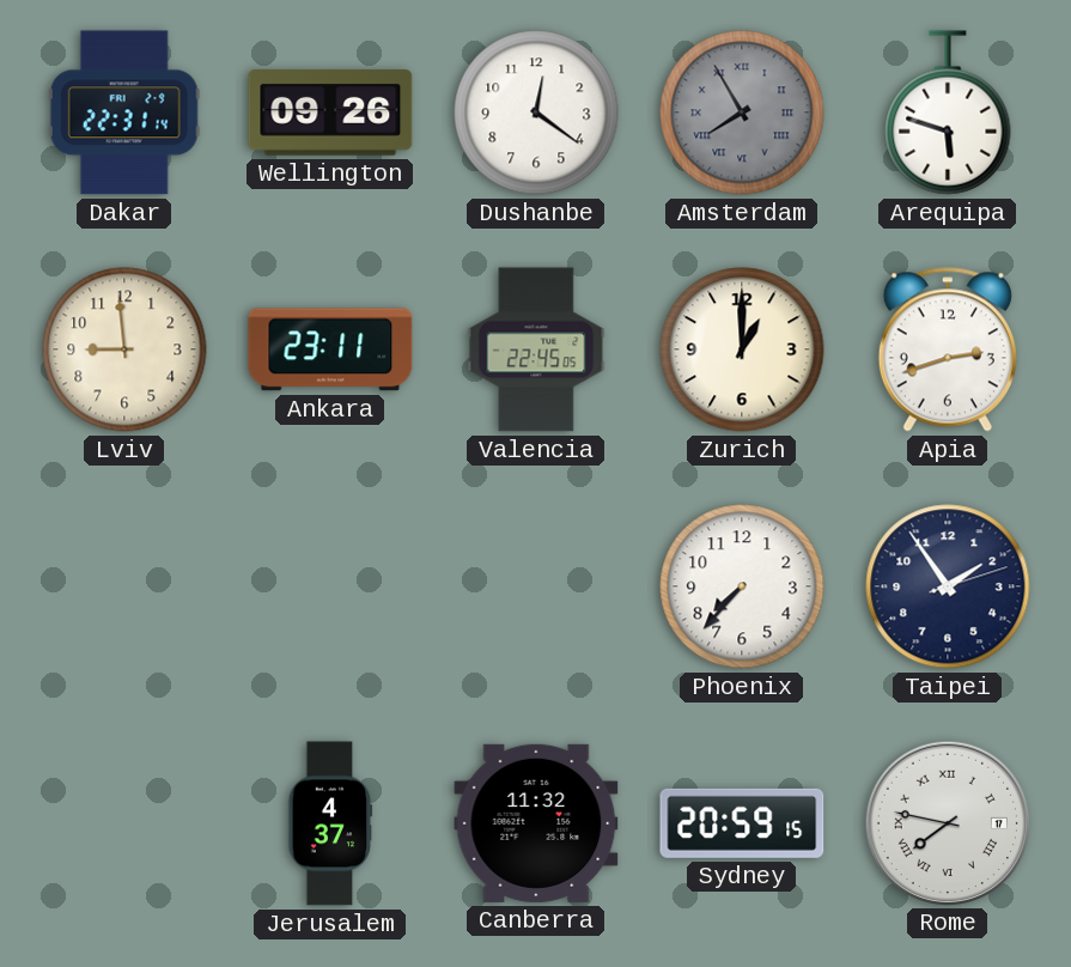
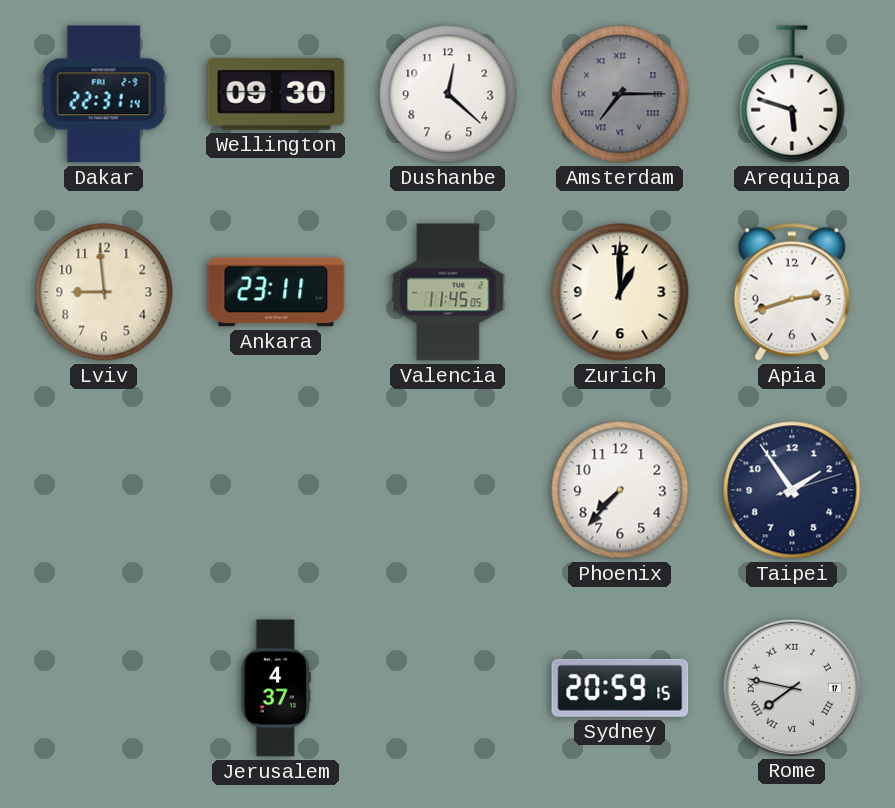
Wellington: 09:26 -> 09:30
Dushanbe: 12:21 -> 12:22
Amsterdam: 7:55 -> 7:15
Valencia: 22:45 -> 11:45
Canberra: 11:32 -> none
